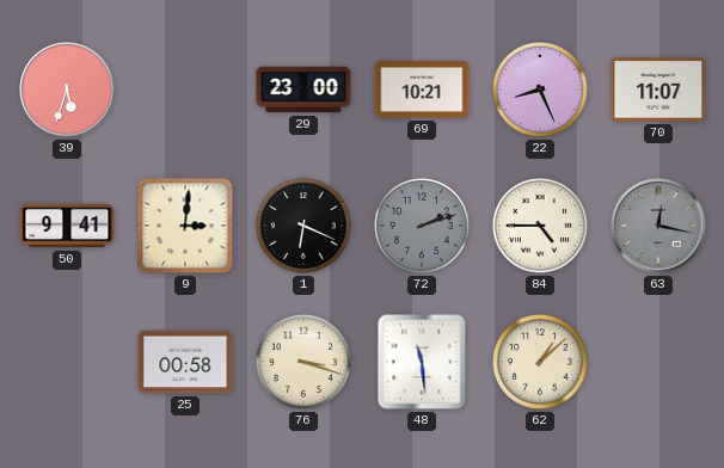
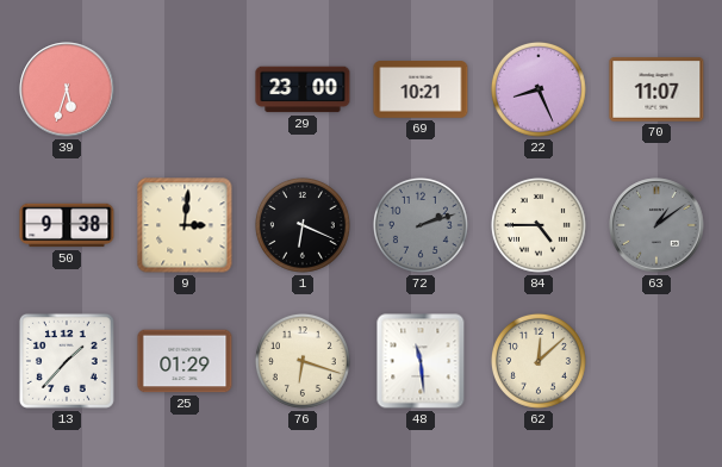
50: 9:41 -> 9:38
63: 12:17 -> 1:09
13: none -> 1:37
25: 00:58 -> 01:29
76: 3:18 -> 6:18
62: 1:08 -> 12:08
